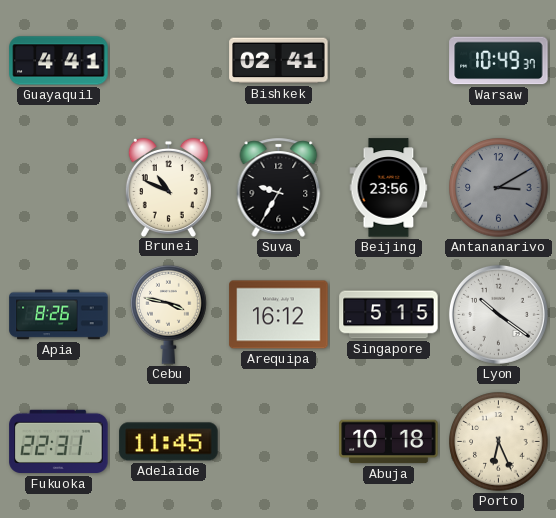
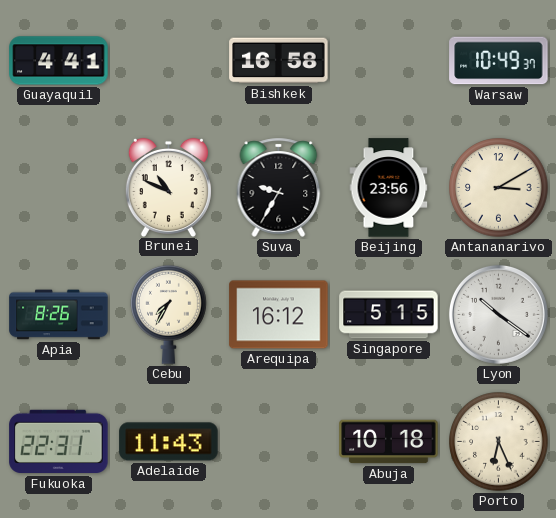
Bishkek: 02:41 -> 16:58
Antananarivo dial: grey -> cream
Cebu: 3:47 -> 7:35
Adelaide: 11:45 -> 11:43
